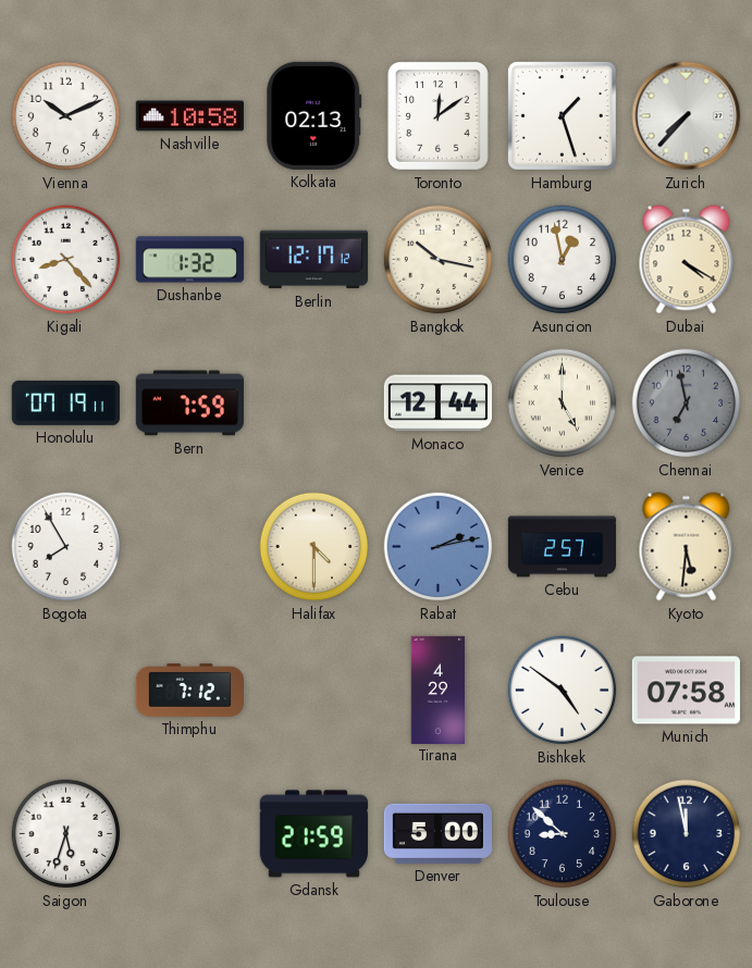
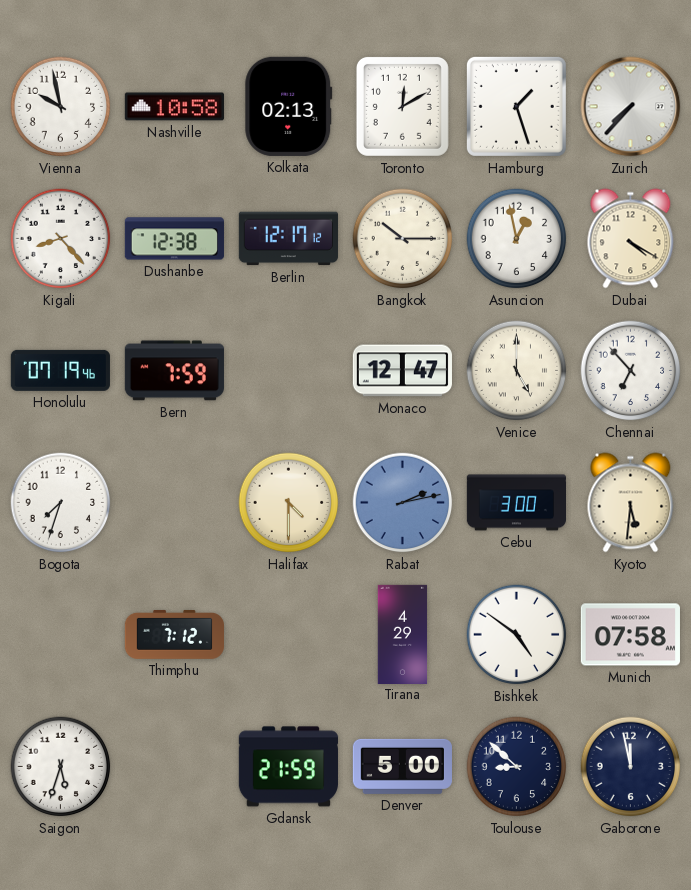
Vienna: 10:11 -> 9:58
Toronto: 12:09 -> 12:10
Dushanbe: 1:32 -> 12:38
Bangkok: 10:17 -> 10:15
Honolulu: 07:19:11 -> 07:19:46
Monaco: 12:44 -> 12:47
Chennai: 6:58 -> 6:53
Chennai dial: grey -> white
Bogota: 7:55 -> 7:33
Cebu: 2:57 -> 3:00
